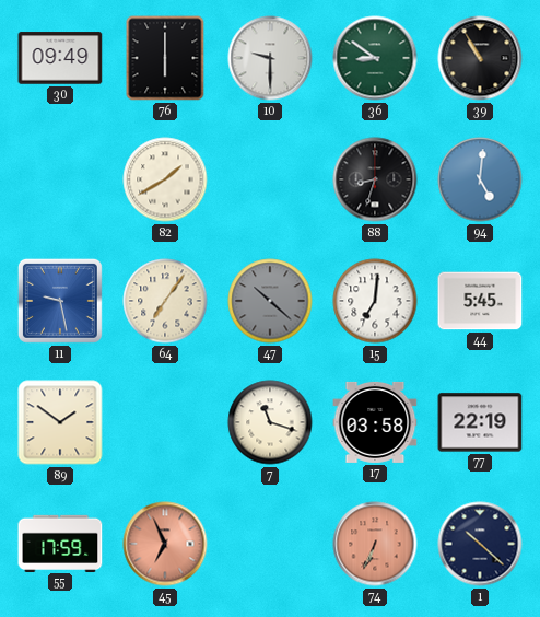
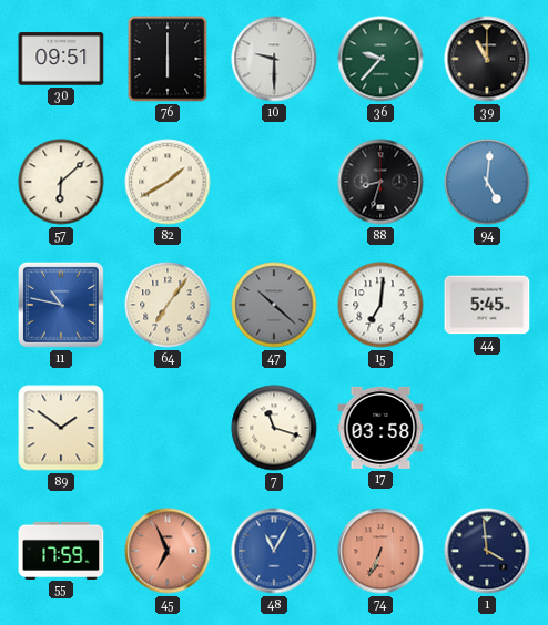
30: 09:49 -> 09:51
36: 8:51 -> 9:37
39: 10:55 -> 11:00
57: none -> 6:08
11: 9:28 -> 10:47
77: 22:19 -> none
48: none -> 11:05
1: 10:22 -> 3:59
